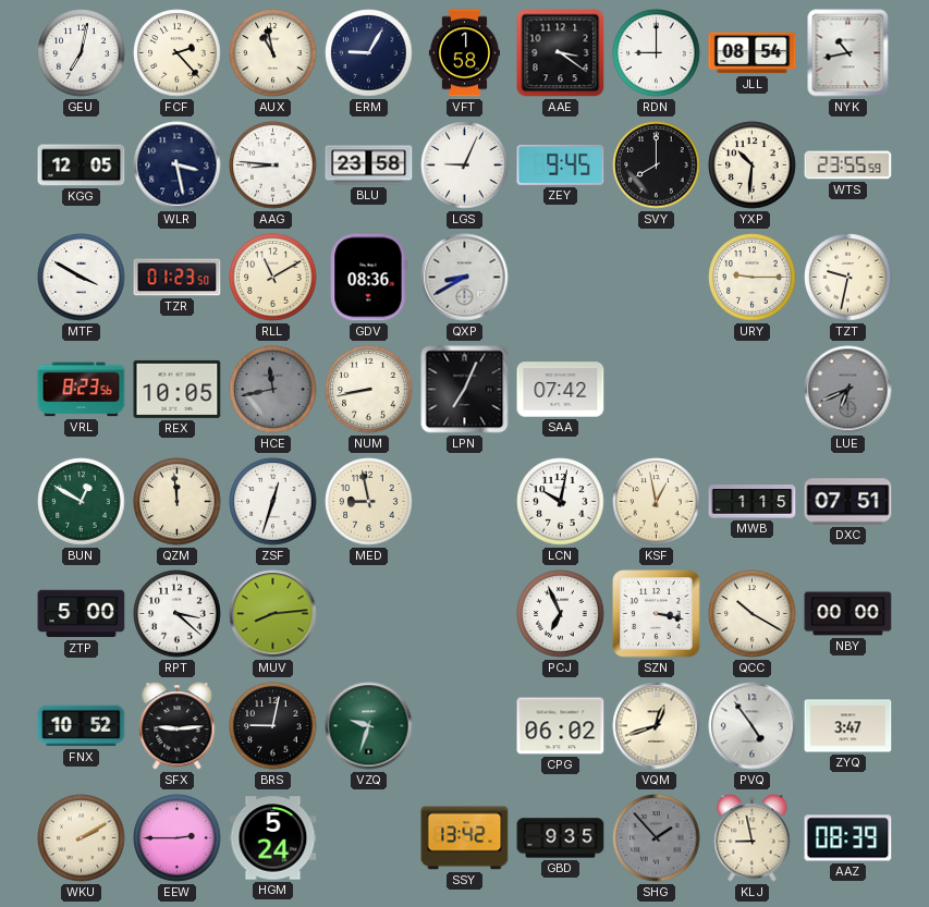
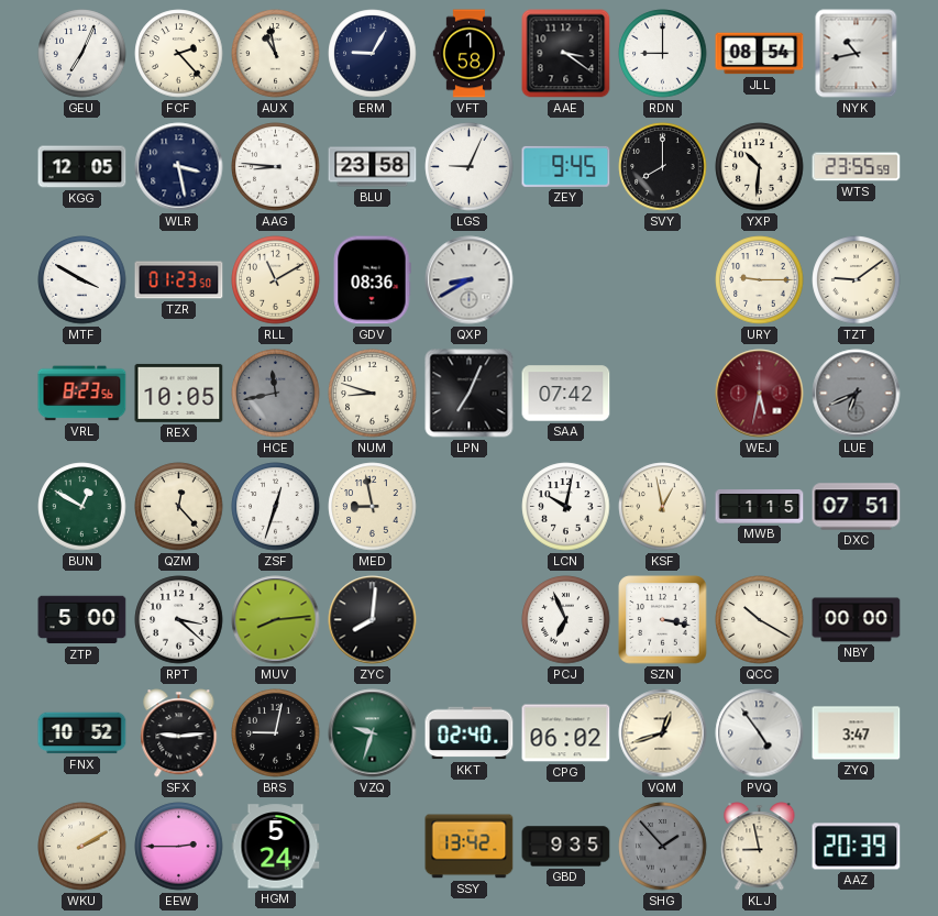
GEU: 7:02 -> 7:04
TZT: 9:32 -> 9:09
NUM: 8:43 -> 8:48
WEJ: none -> 5:32
QZM: 11:59 -> 12:23
ZYC: none -> 8:01
KKT: none -> 02:40
AAZ: 08:39 -> 20:39
